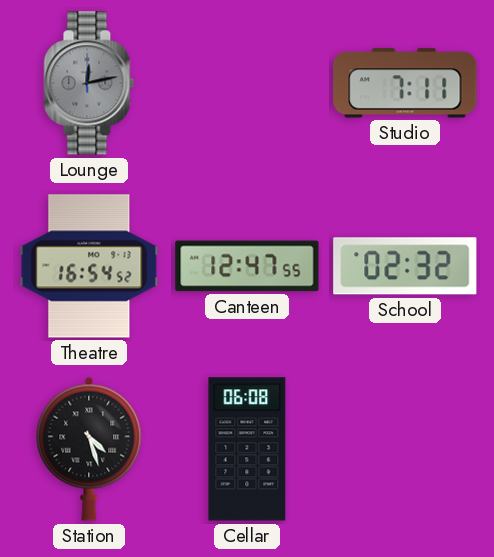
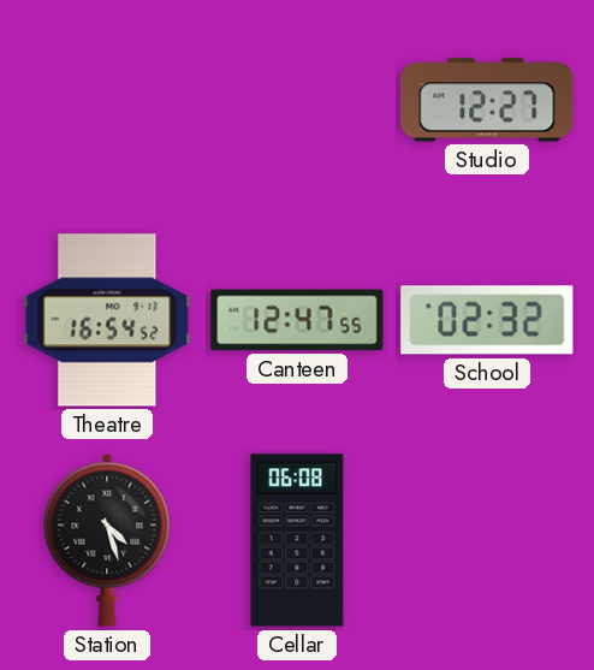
Lounge: 12:13 -> none
Studio: 7:11 -> 12:27
